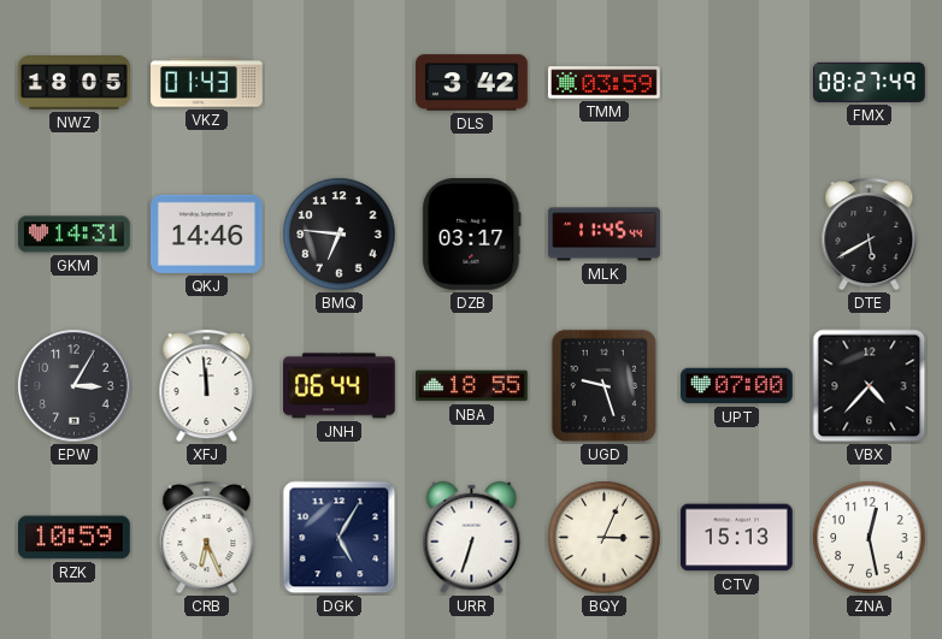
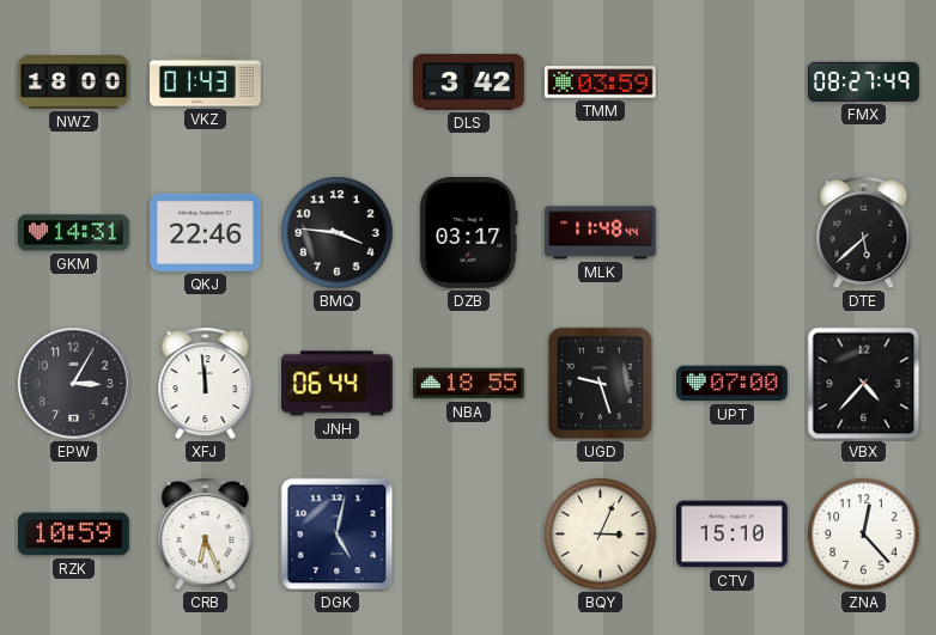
NWZ: 18:05 -> 18:00
QKJ: 14:46 -> 22:46
BMQ: 6:46 -> 3:46
MLK: 11:45 -> 11:48
DTE: 5:40 -> 5:38
DGK: 5:05 -> 5:02
URR: 6:33 -> none
CTV: 15:13 -> 15:10
ZNA: 12:28 -> 12:23
